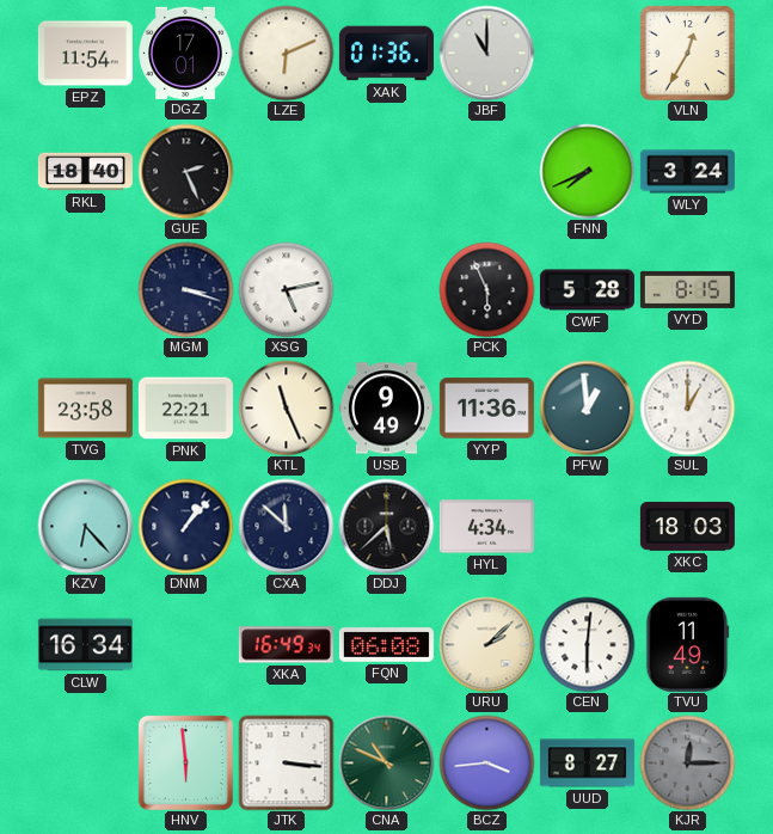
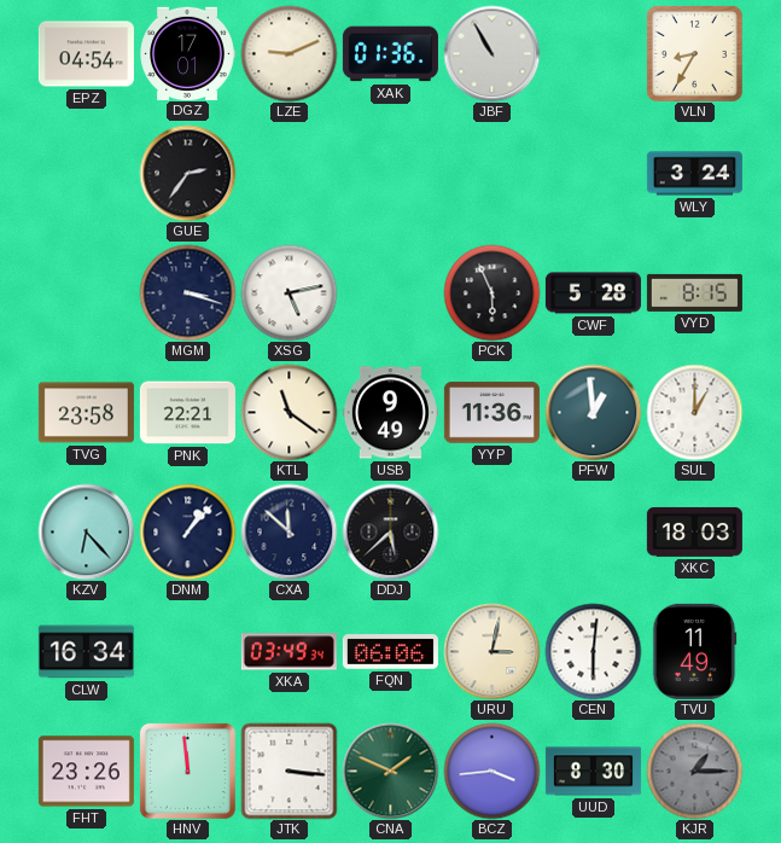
EPZ: 11:54 -> 04:54
LZE: 6:11 -> 9:11
JBF: 11:00 -> 10:55
VLN: 12:35 -> 8:35
RKL: 18:40 -> none
GUE: 2:26 -> 2:36
FNN: 7:41 -> none
KTL: 11:26 -> 11:21
HYL: 4:34 -> none
XKA: 16:49 -> 03:49
FQN: 06:08 -> 06:06
URU: 2:08 -> 3:02
FHT: none -> 23:26
HNV: 5:59 -> 11:59
CNA: 10:49 -> 1:49
UUD: 8:27 -> 8:30
KJR: 12:15 -> 1:15
